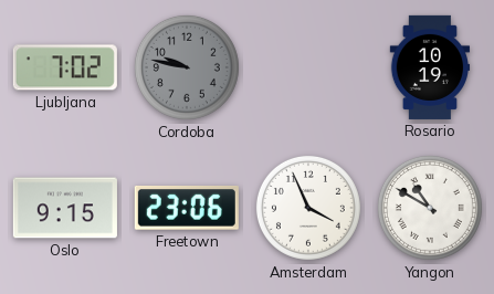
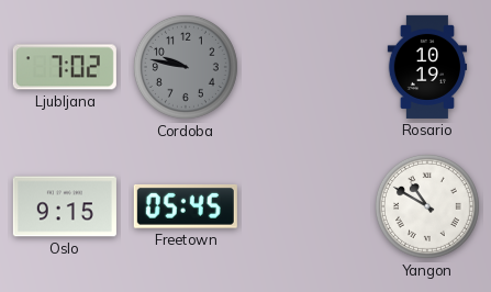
Freetown: 23:06 -> 05:45
Amsterdam: 3:56 -> none
